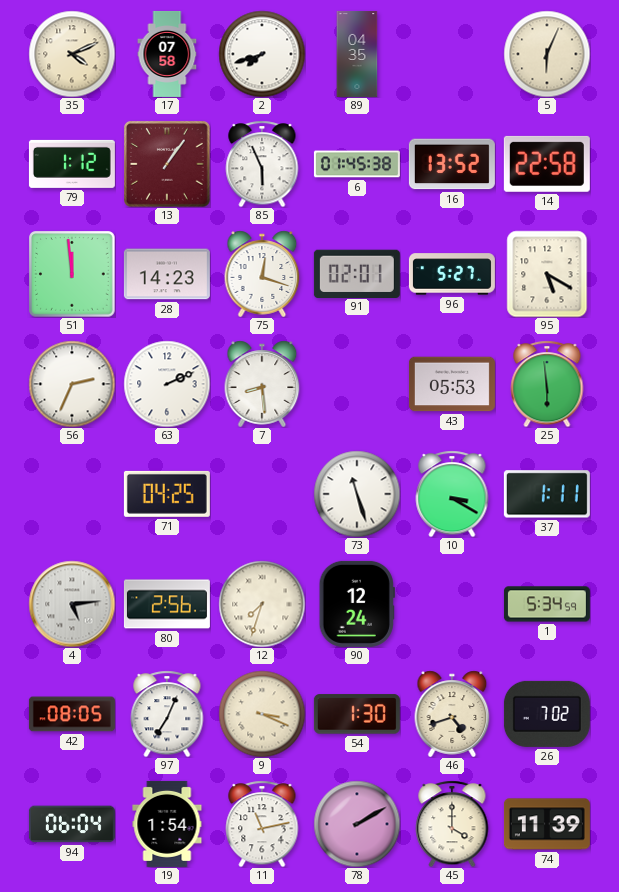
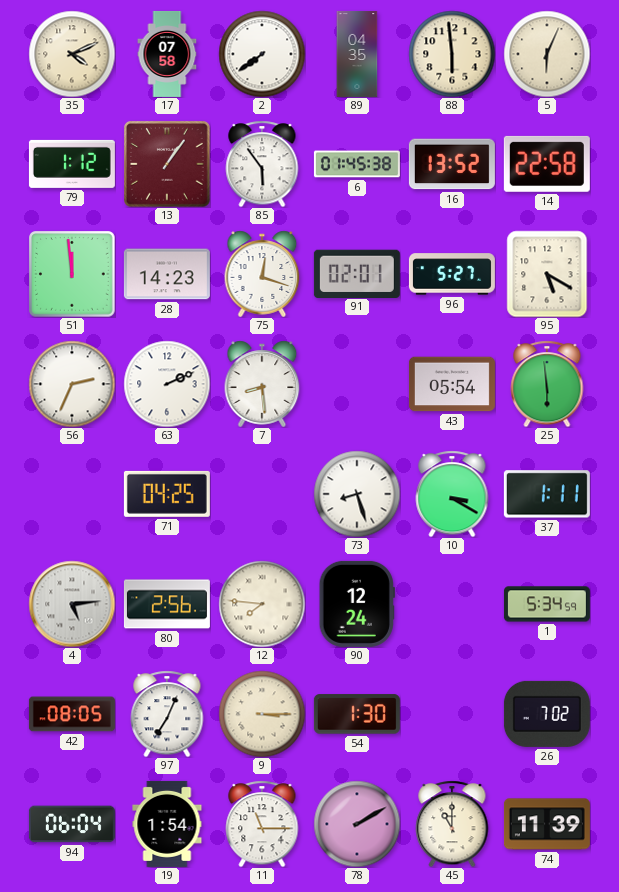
2: 7:42 -> 7:39
88: none -> 5:59
85: 5:56 -> 5:54
43: 05:53 -> 05:54
73: 11:27 -> 8:27
12: 7:33 -> 7:46
9: 3:19 -> 3:15
46: 4:42 -> none
11: 11:13 -> 11:15
45: 4:00 -> 11:00
